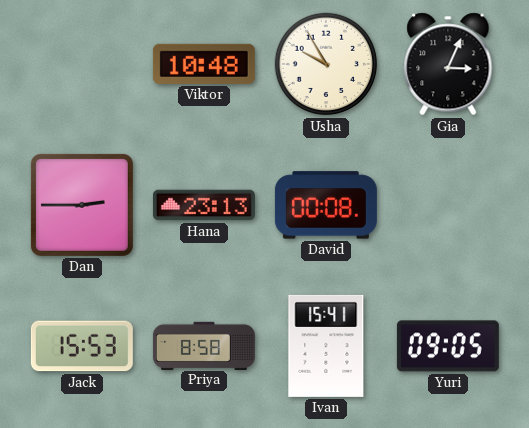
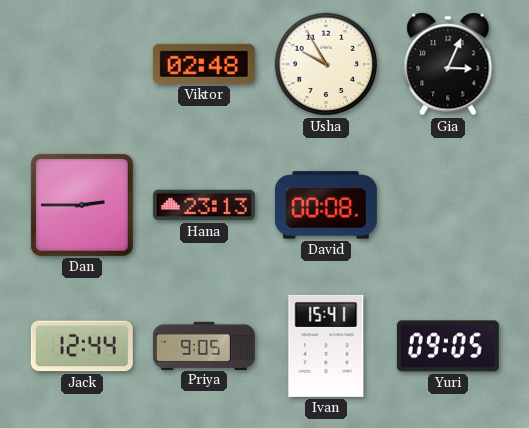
Viktor: 10:48 -> 02:48
Jack: 15:53 -> 12:44
Priya: 8:58 -> 9:05
